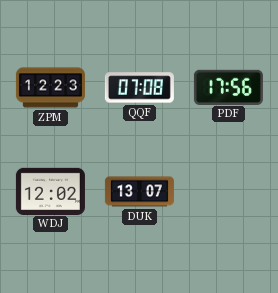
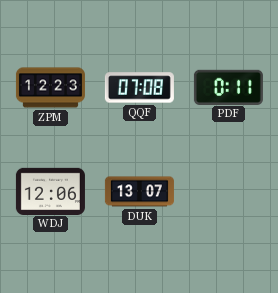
PDF: 17:56 -> 0:11
WDJ: 12:02 -> 12:06
